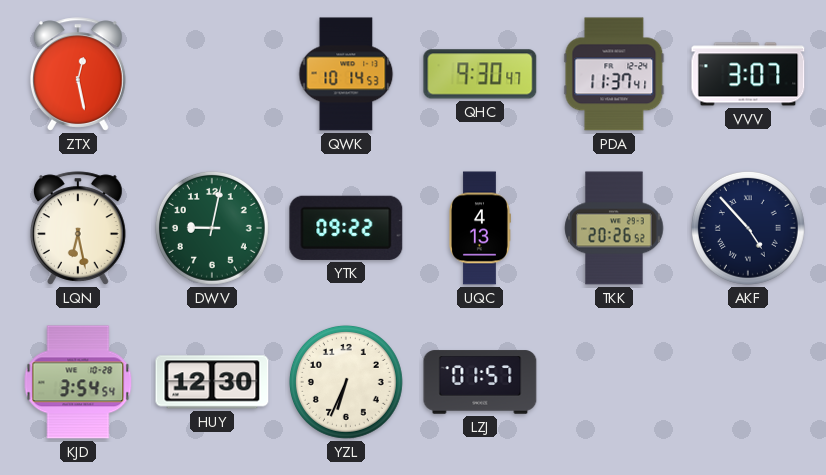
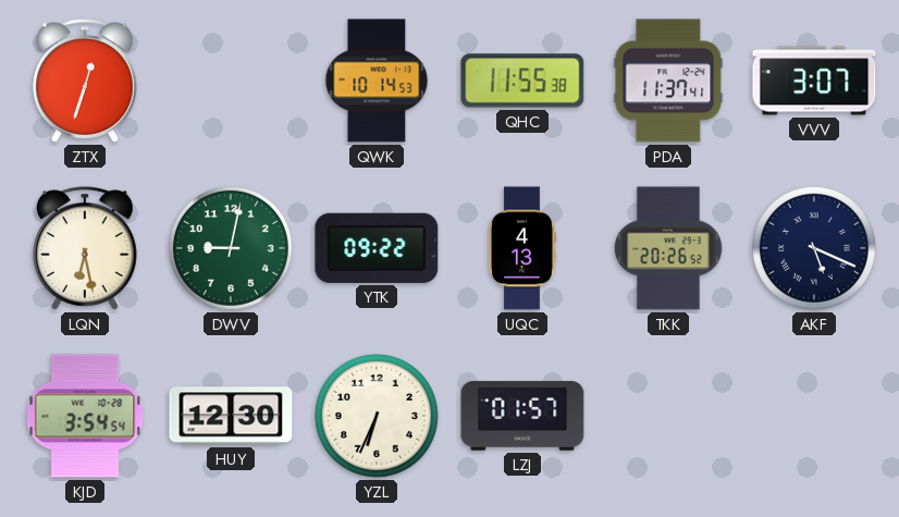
ZTX: 12:28 -> 12:33
QHC: 9:30 -> 11:55
AKF: 4:53 -> 5:19
